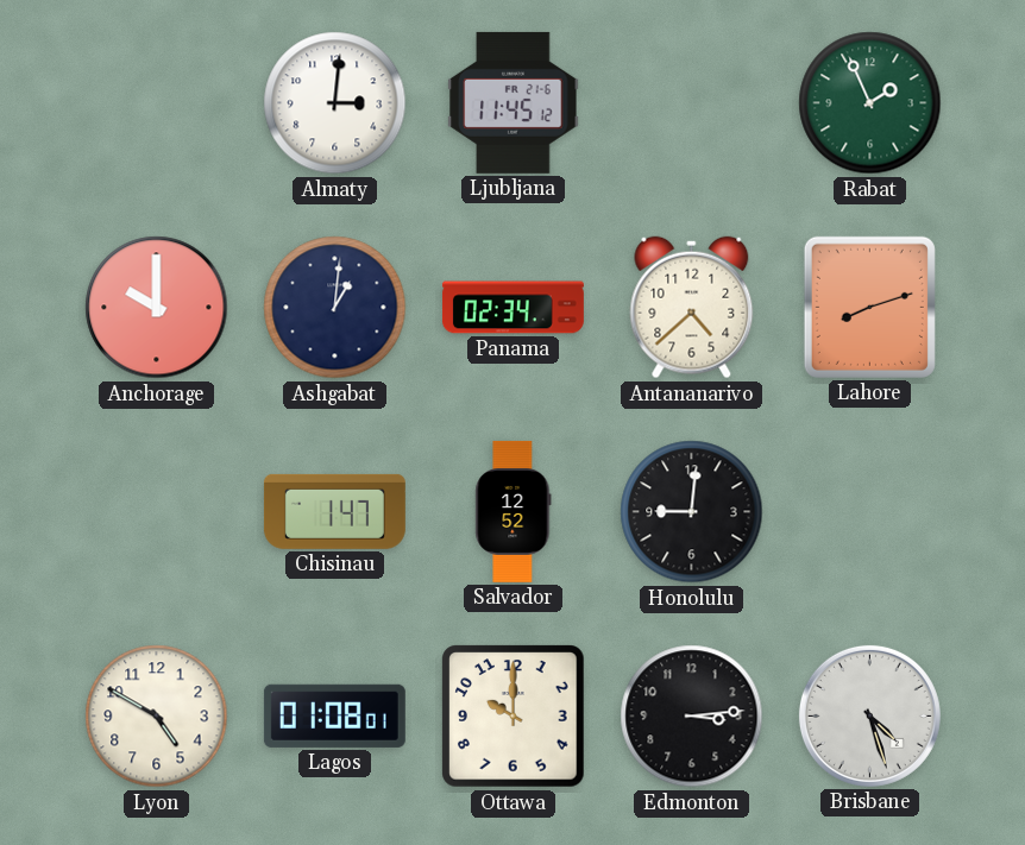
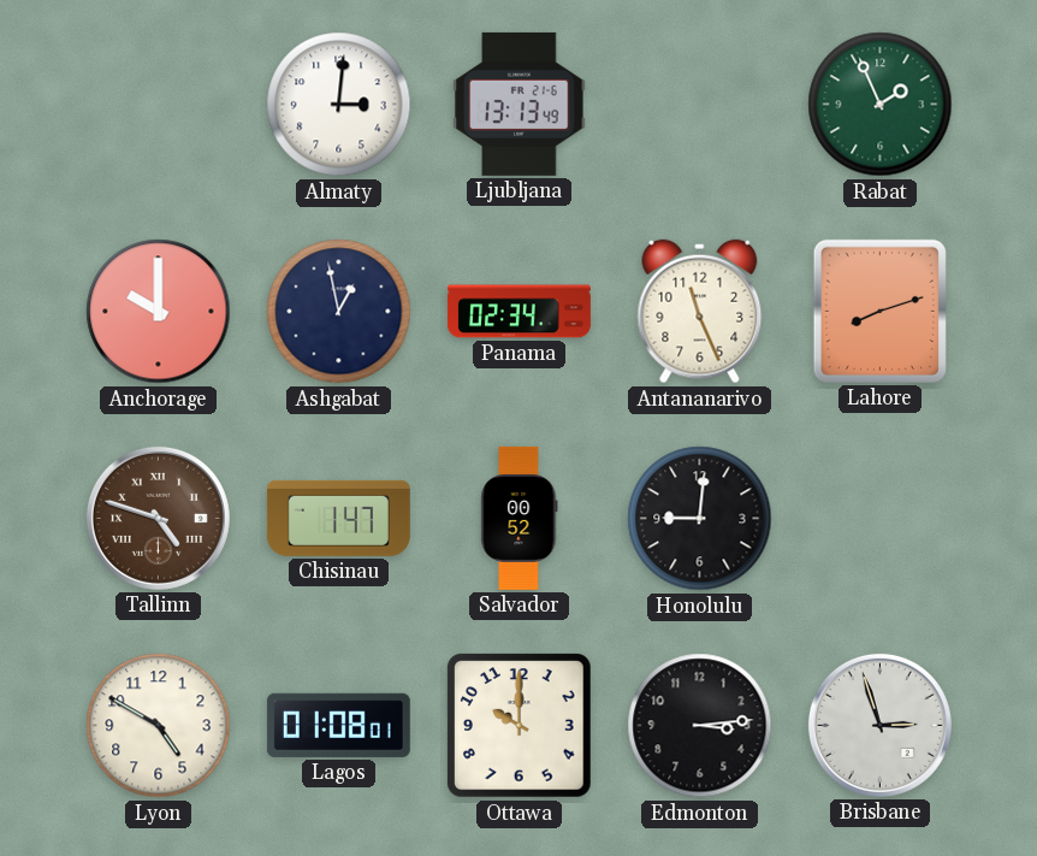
Ljubljana: 11:45 -> 13:13
Ashgabat: 1:01 -> 12:58
Antananarivo: 4:38 -> 11:26
Tallinn: none -> 4:48
Salvador: 12:52 -> 00:52
Brisbane: 4:27 -> 2:57
